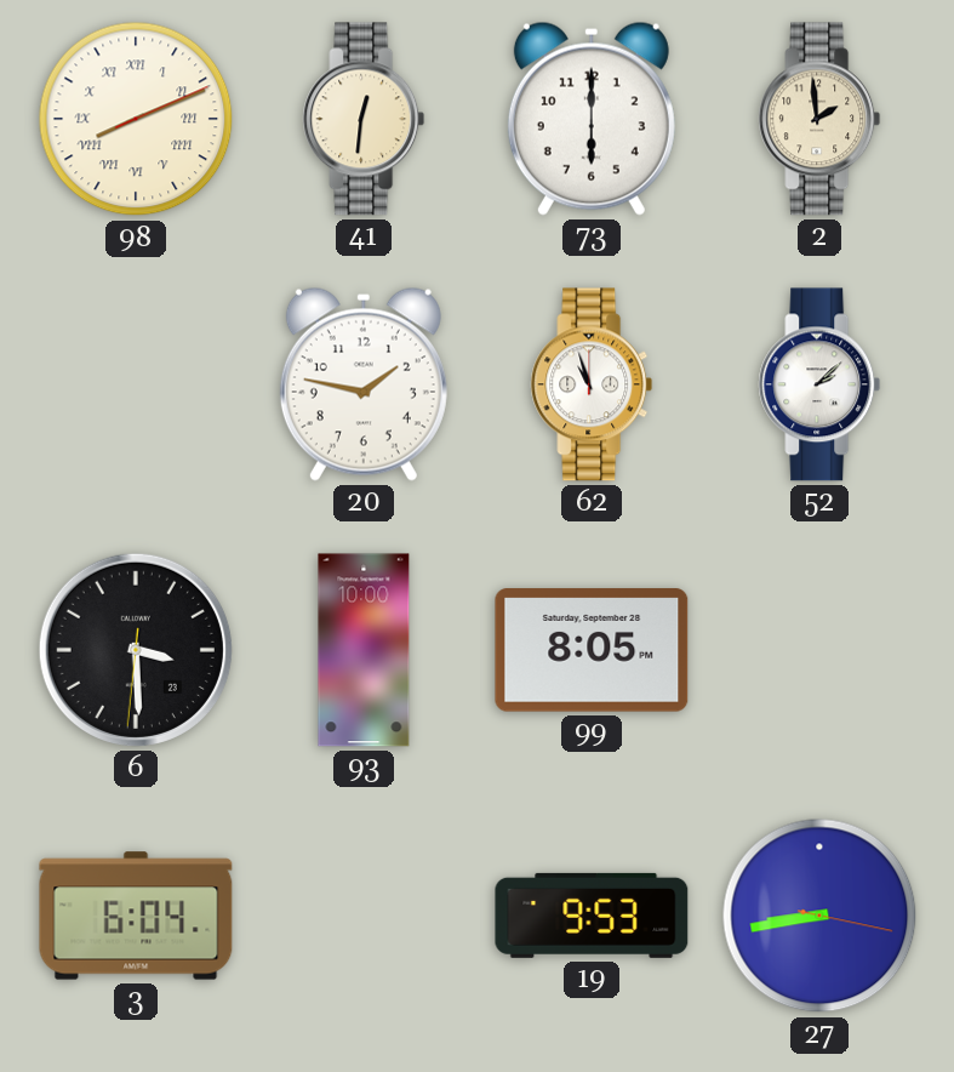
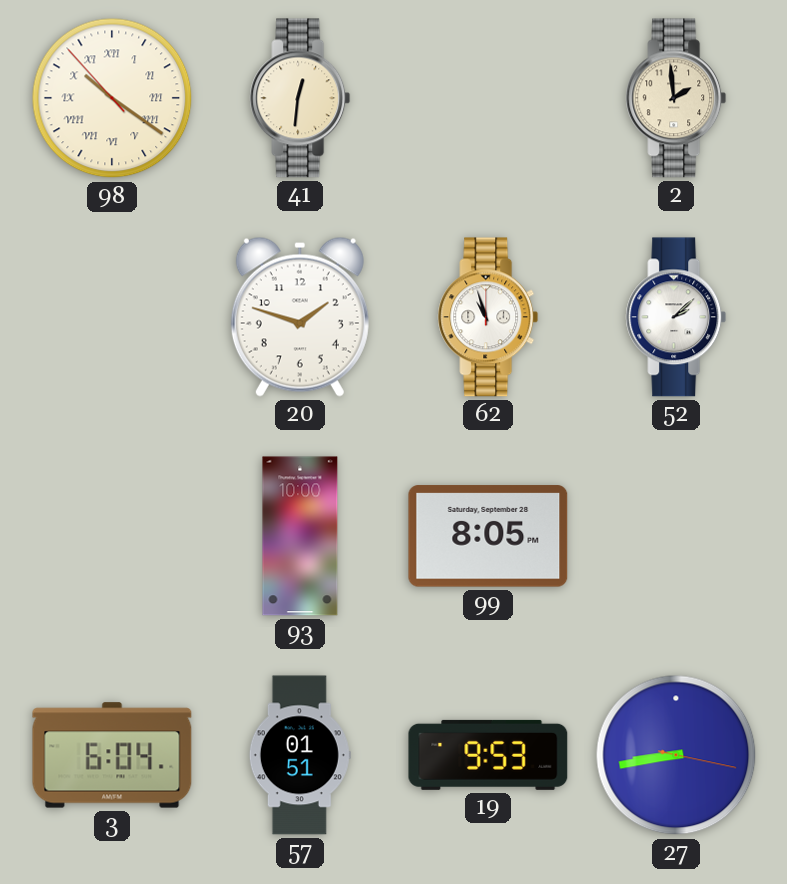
98: 8:11 -> 10:20
73: 6:00 -> none
20: 1:47 -> 1:48
6: 3:29 -> none
57: none -> 01:51
